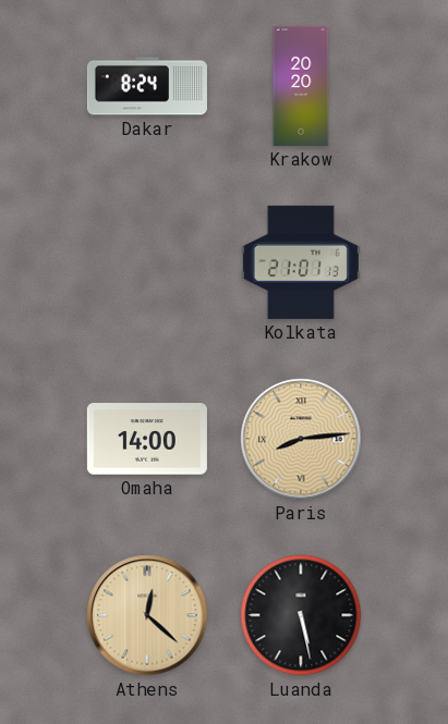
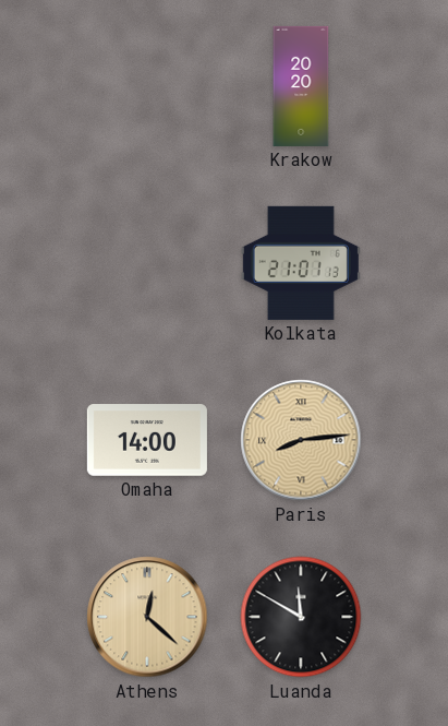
Dakar: 8:24 -> none
Luanda: 5:28 -> 11:50
